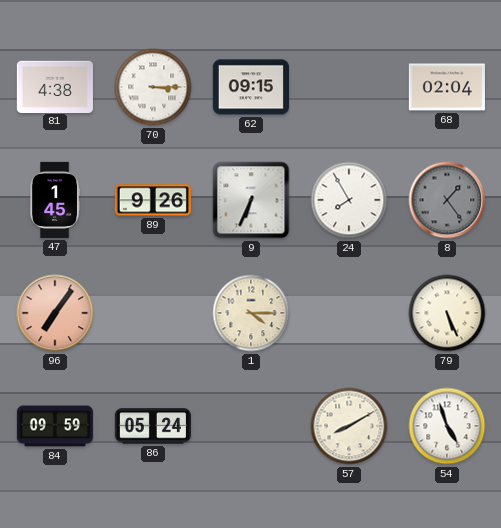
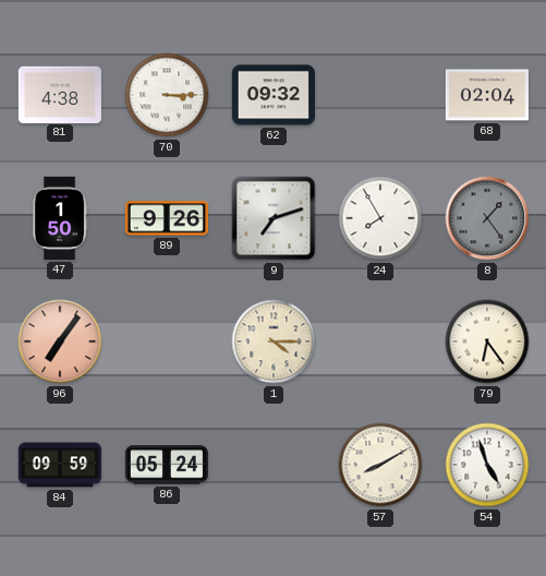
62: 09:15 -> 09:32
47: 1:45 -> 1:50
9: 6:34 -> 7:12
79: 5:26 -> 6:24
